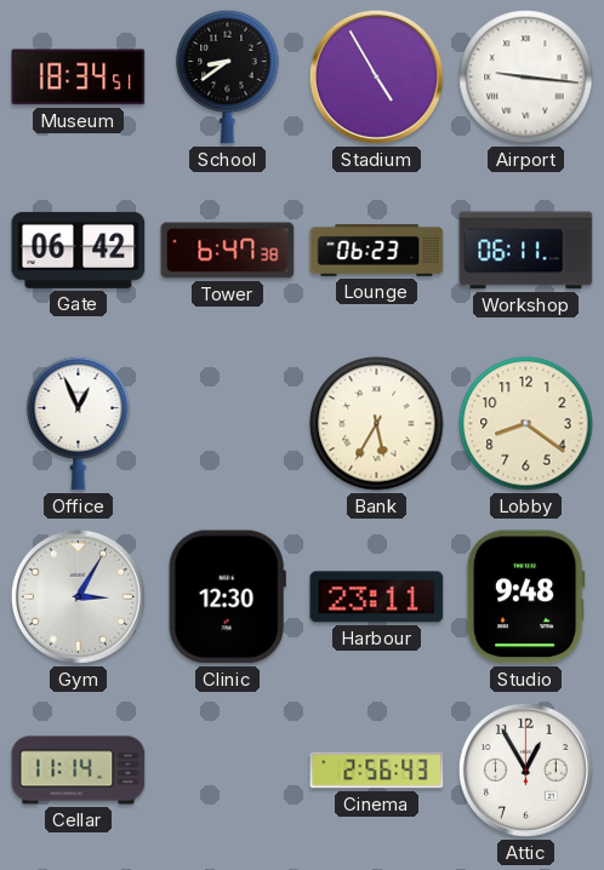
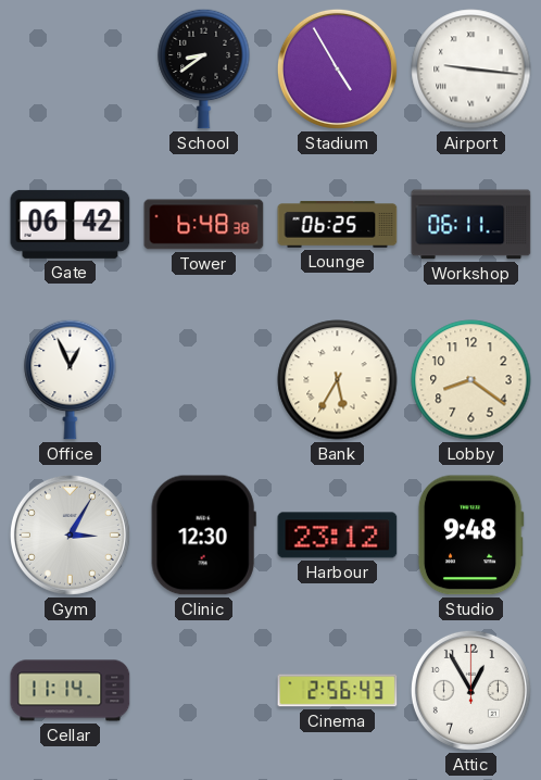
Museum: 18:34 -> none
Tower: 6:47 -> 6:48
Lounge: 06:23 -> 06:25
Harbour: 23:11 -> 23:12
